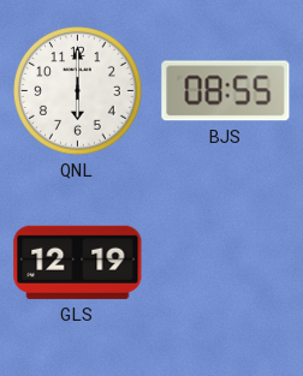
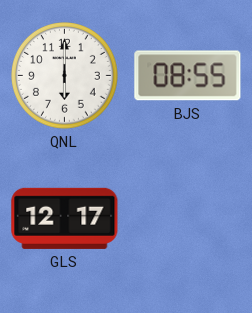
GLS: 12:19 -> 12:17
